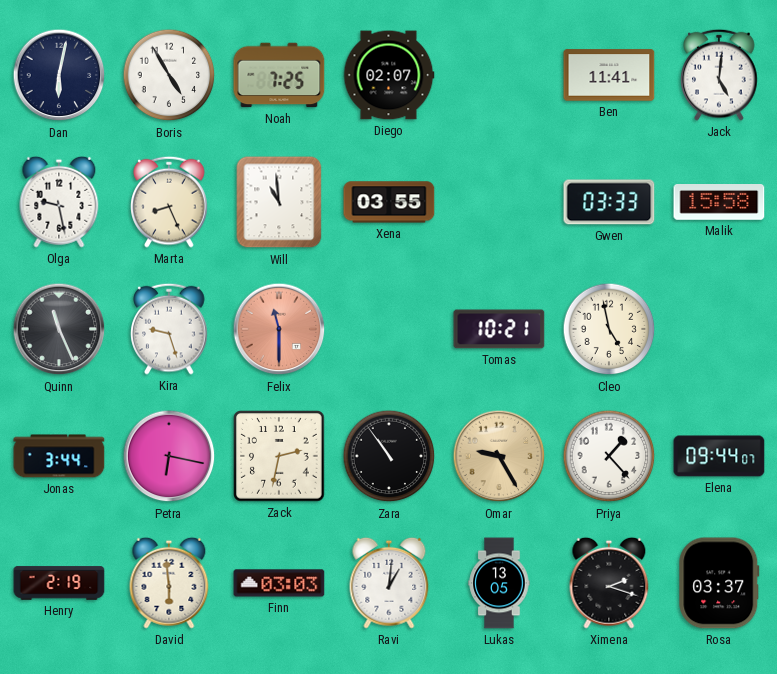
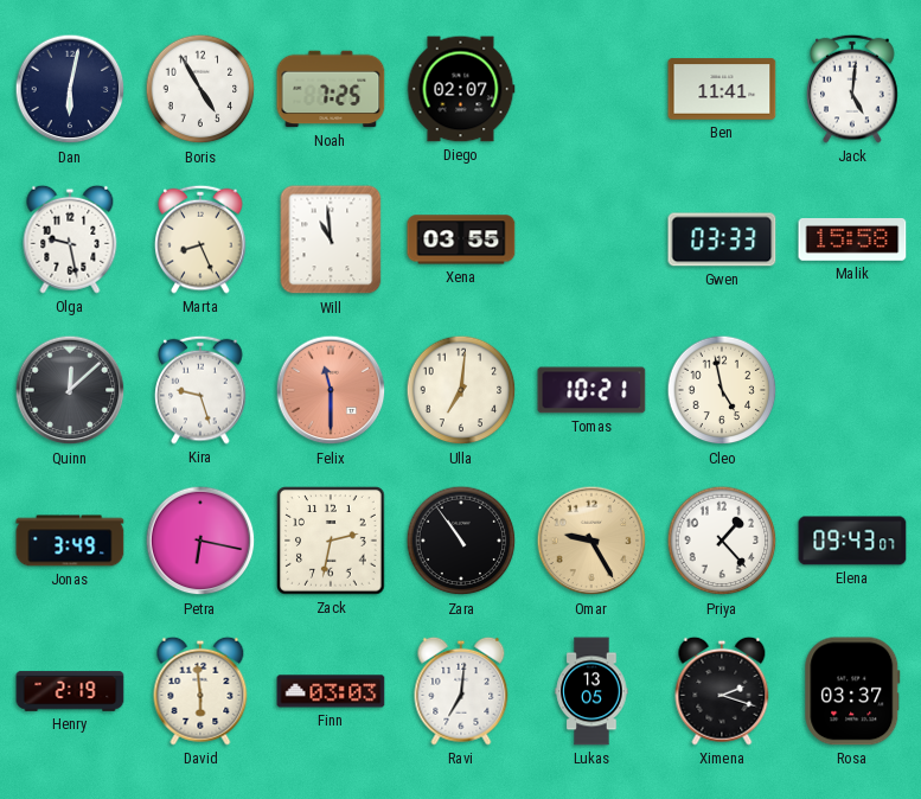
Quinn: 11:26 -> 12:08
Ulla: none -> 7:01
Jonas: 3:44 -> 3:49
Elena: 09:44 -> 09:43
Ravi: 1:01 -> 7:01
